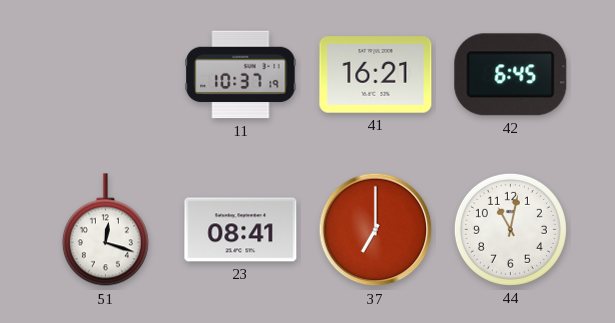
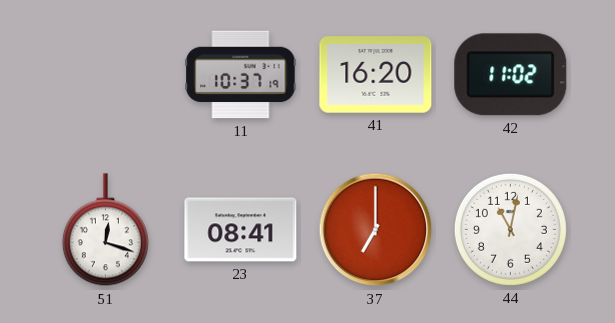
41: 16:21 -> 16:20
42: 6:45 -> 11:02
